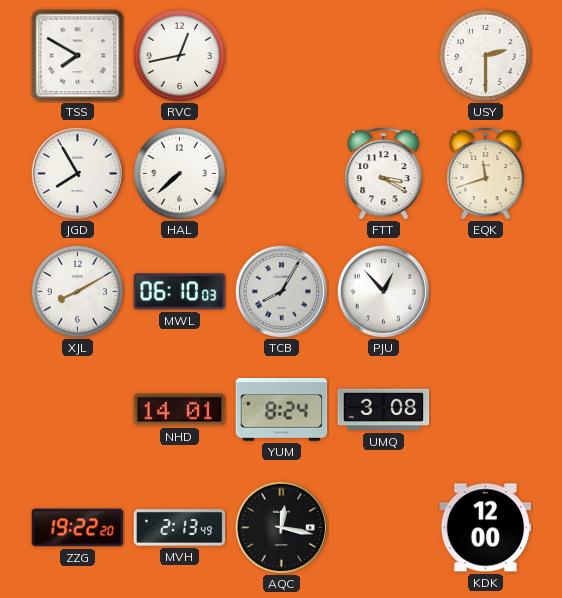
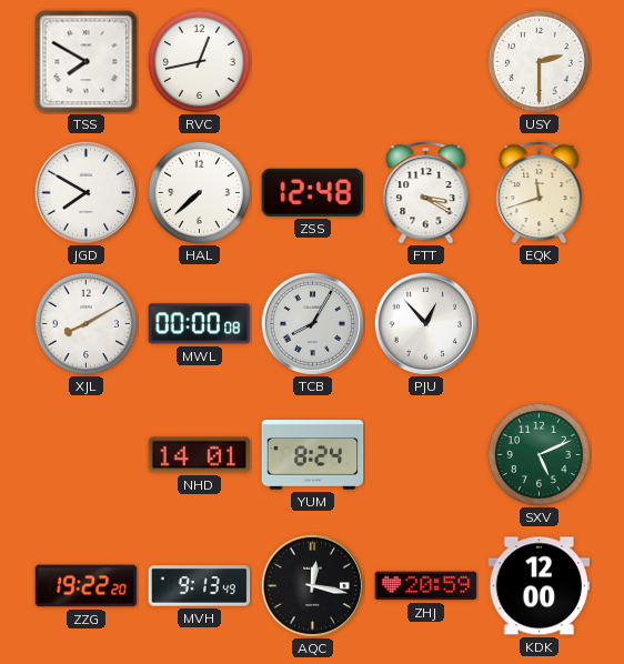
JGD: 7:55 -> 7:50
ZSS: none -> 12:48
MWL: 06:10 -> 00:00
UMQ: 3:08 -> none
SXV: none -> 5:11
MVH: 2:13 -> 9:13
ZHJ: none -> 20:59
